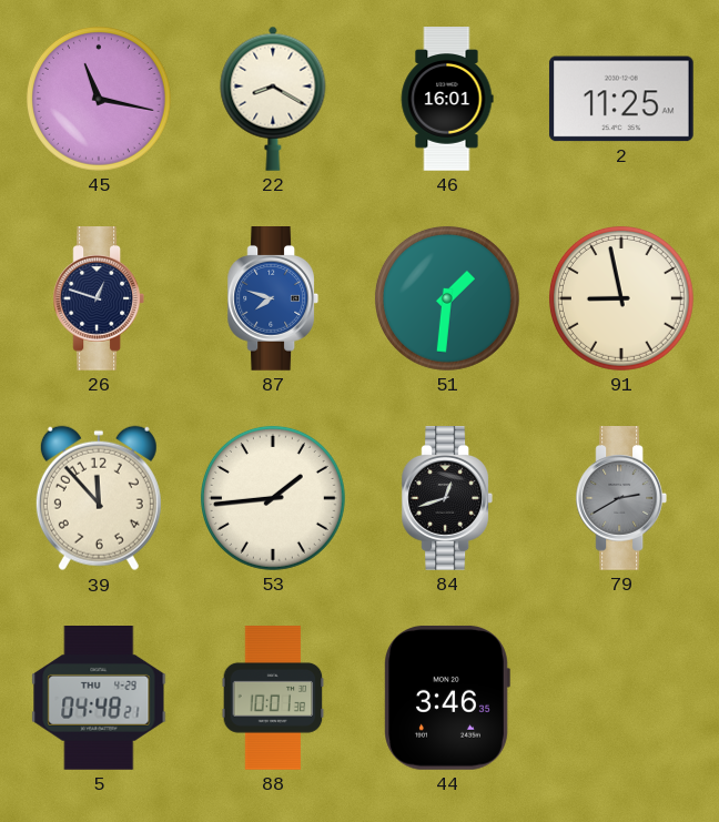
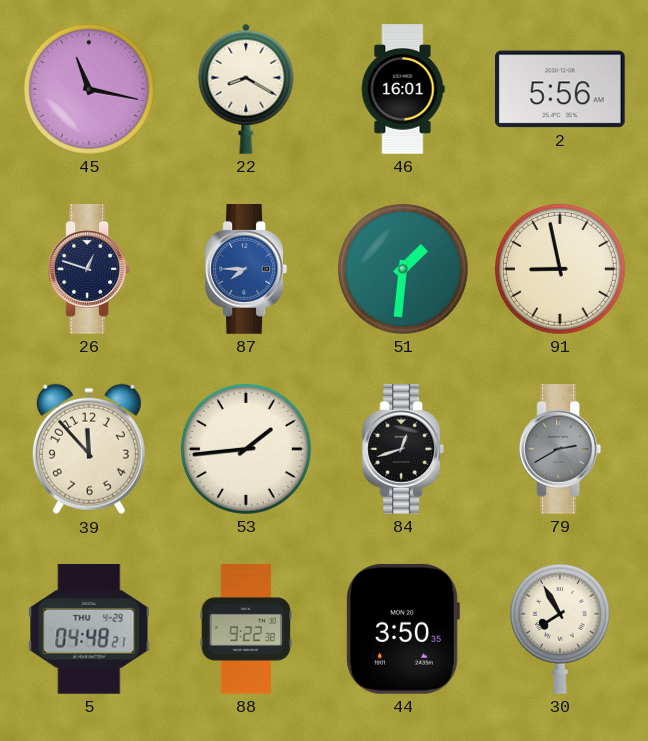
2: 11:25 -> 5:56
87: 7:48 -> 7:45
88: 10:01 -> 9:22
44: 3:46 -> 3:50
30: none -> 7:55
